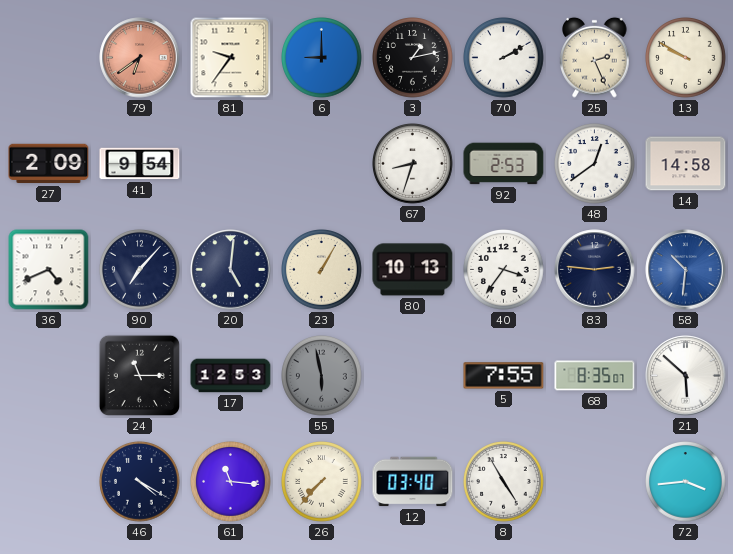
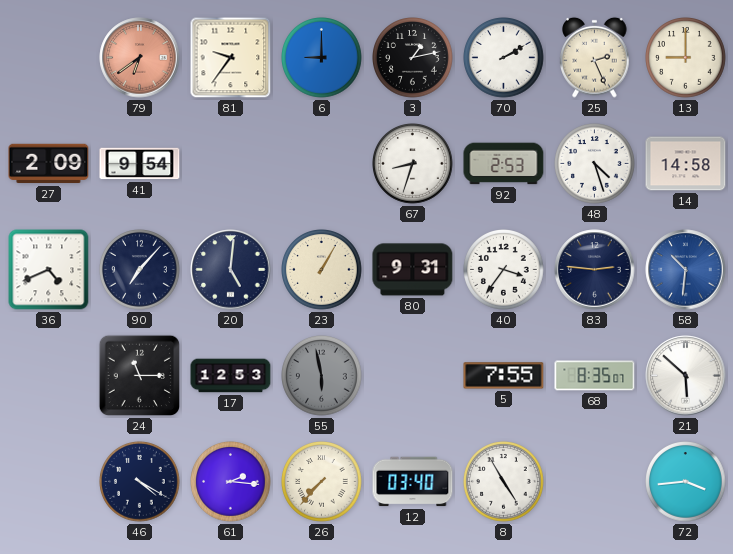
13: 9:50 -> 9:00
48: 12:39 -> 4:27
80: 10:13 -> 9:31
61: 11:16 -> 2:16
